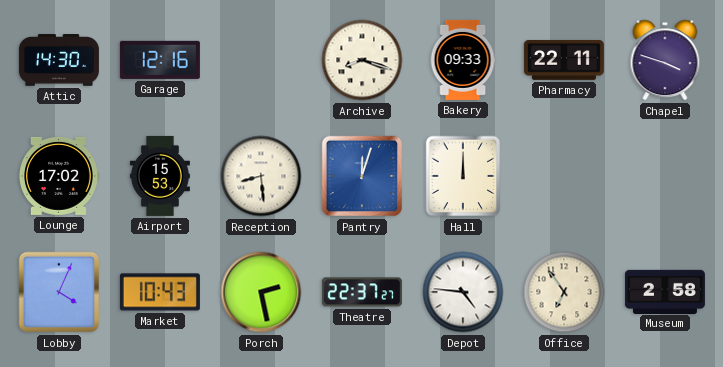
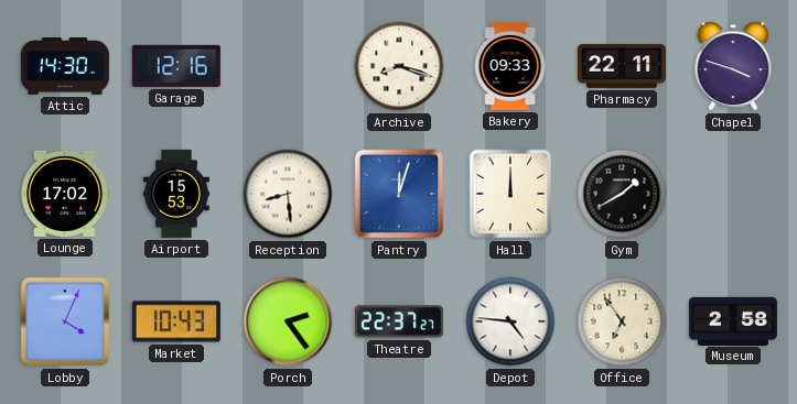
Gym: none -> 1:40
Porch: 2:28 -> 2:24
